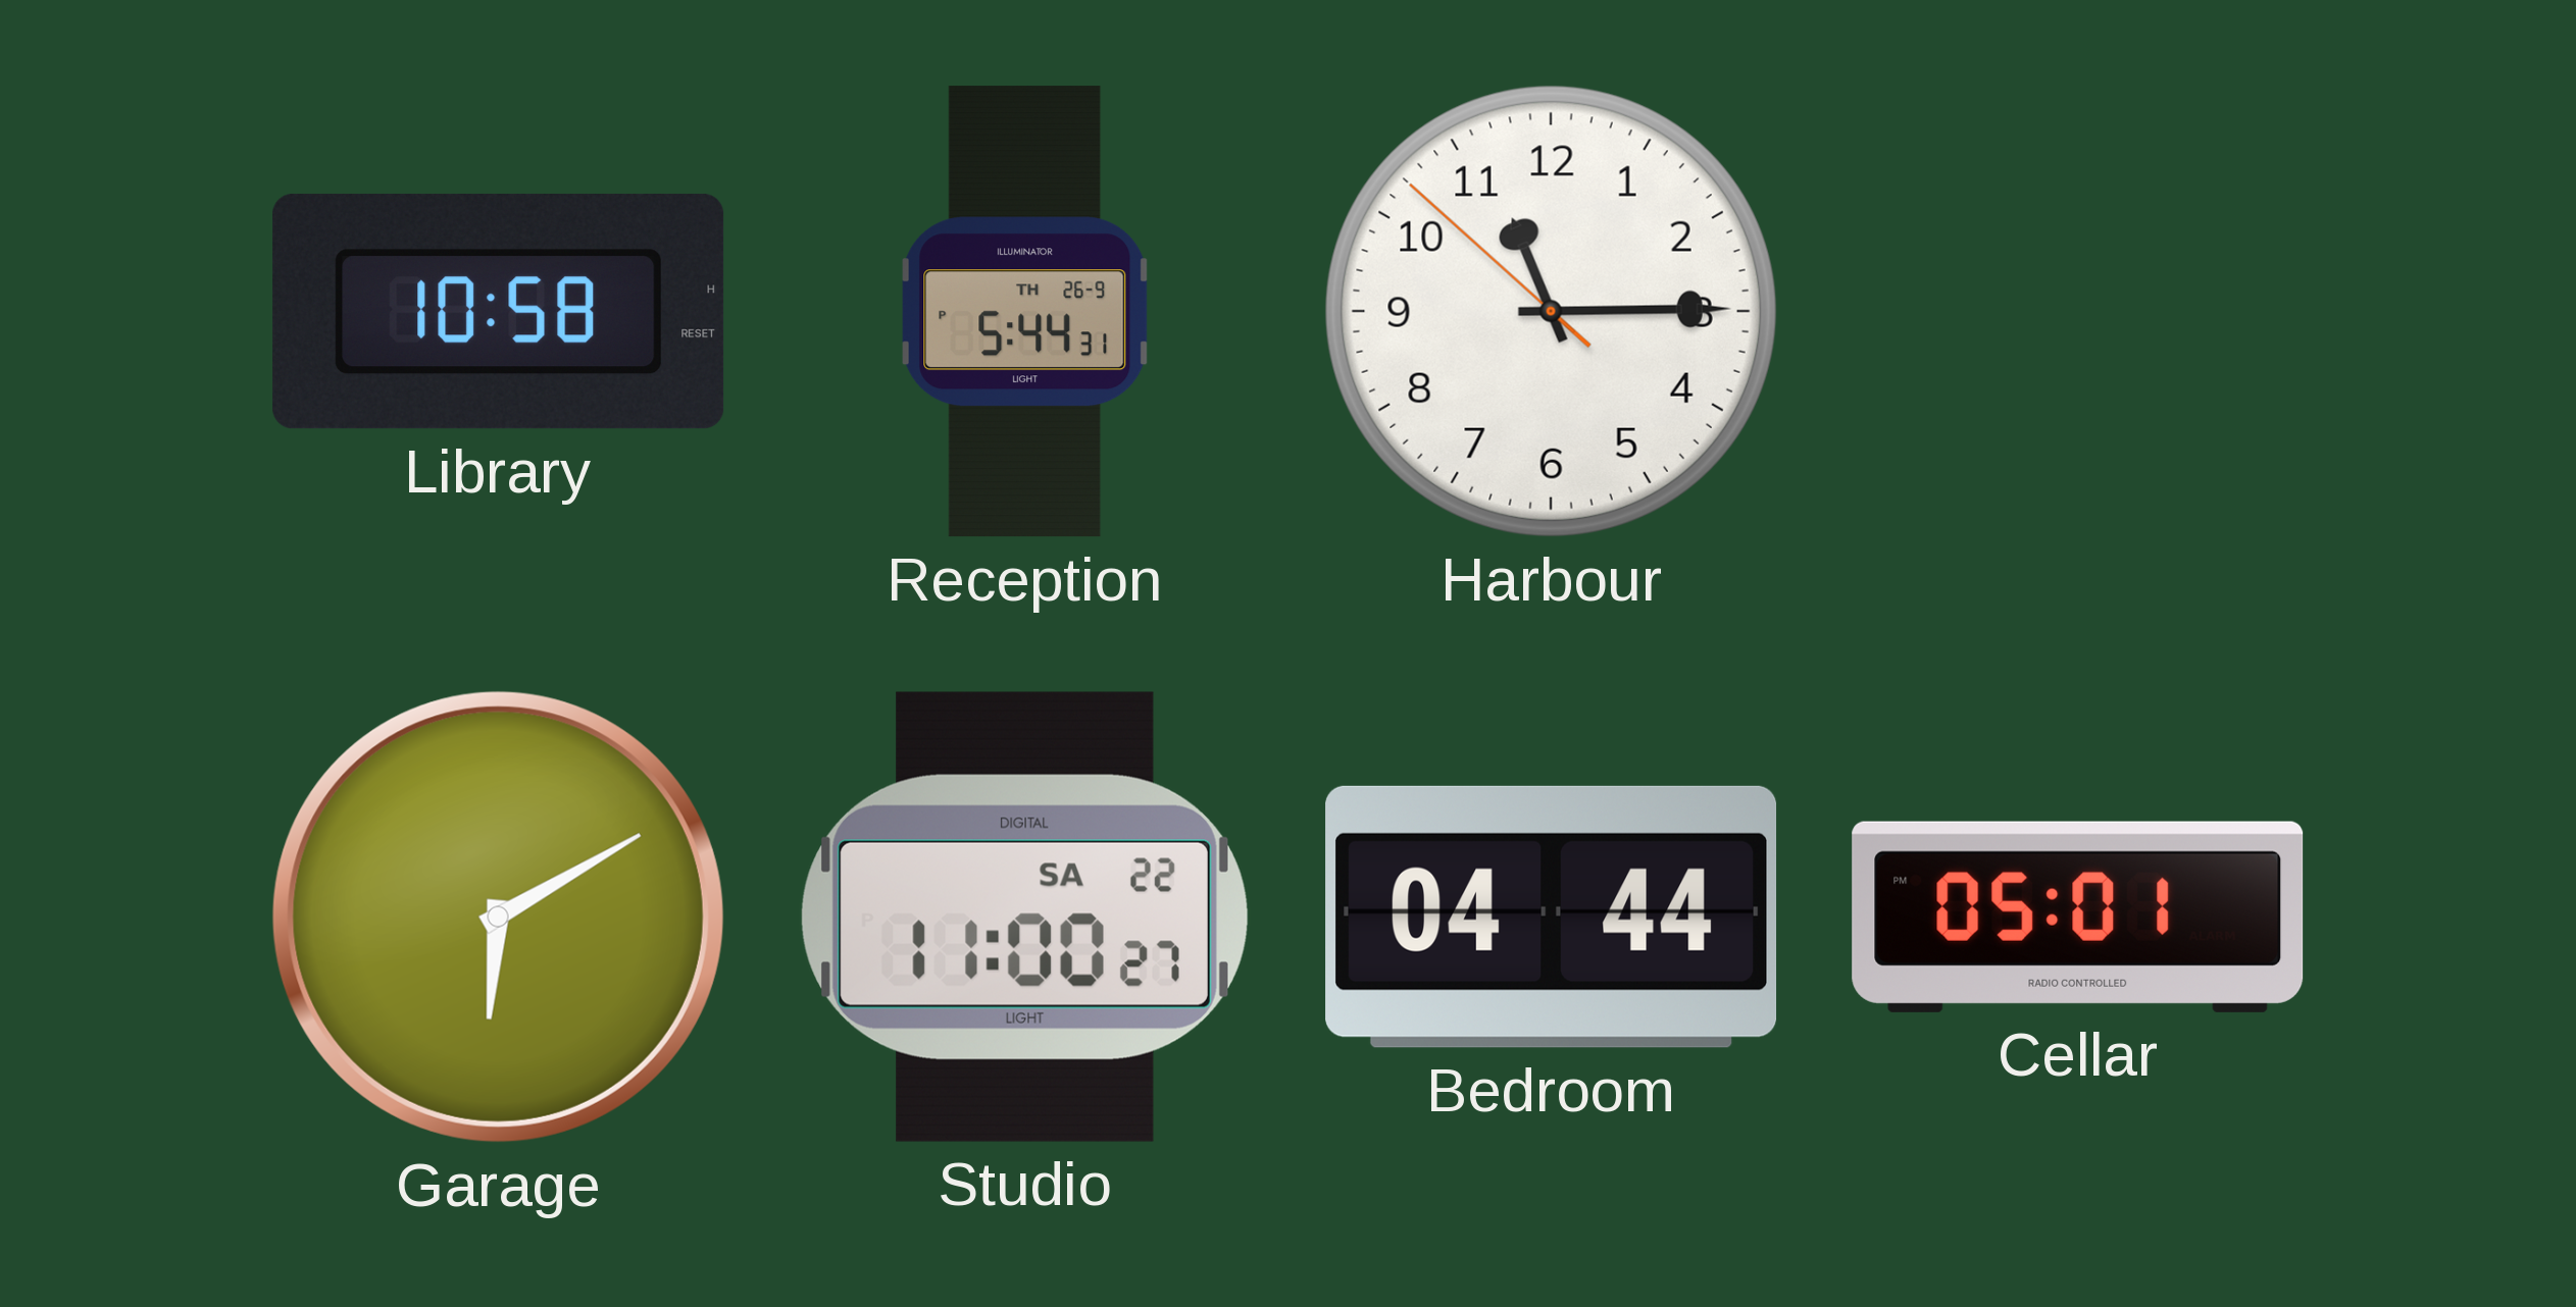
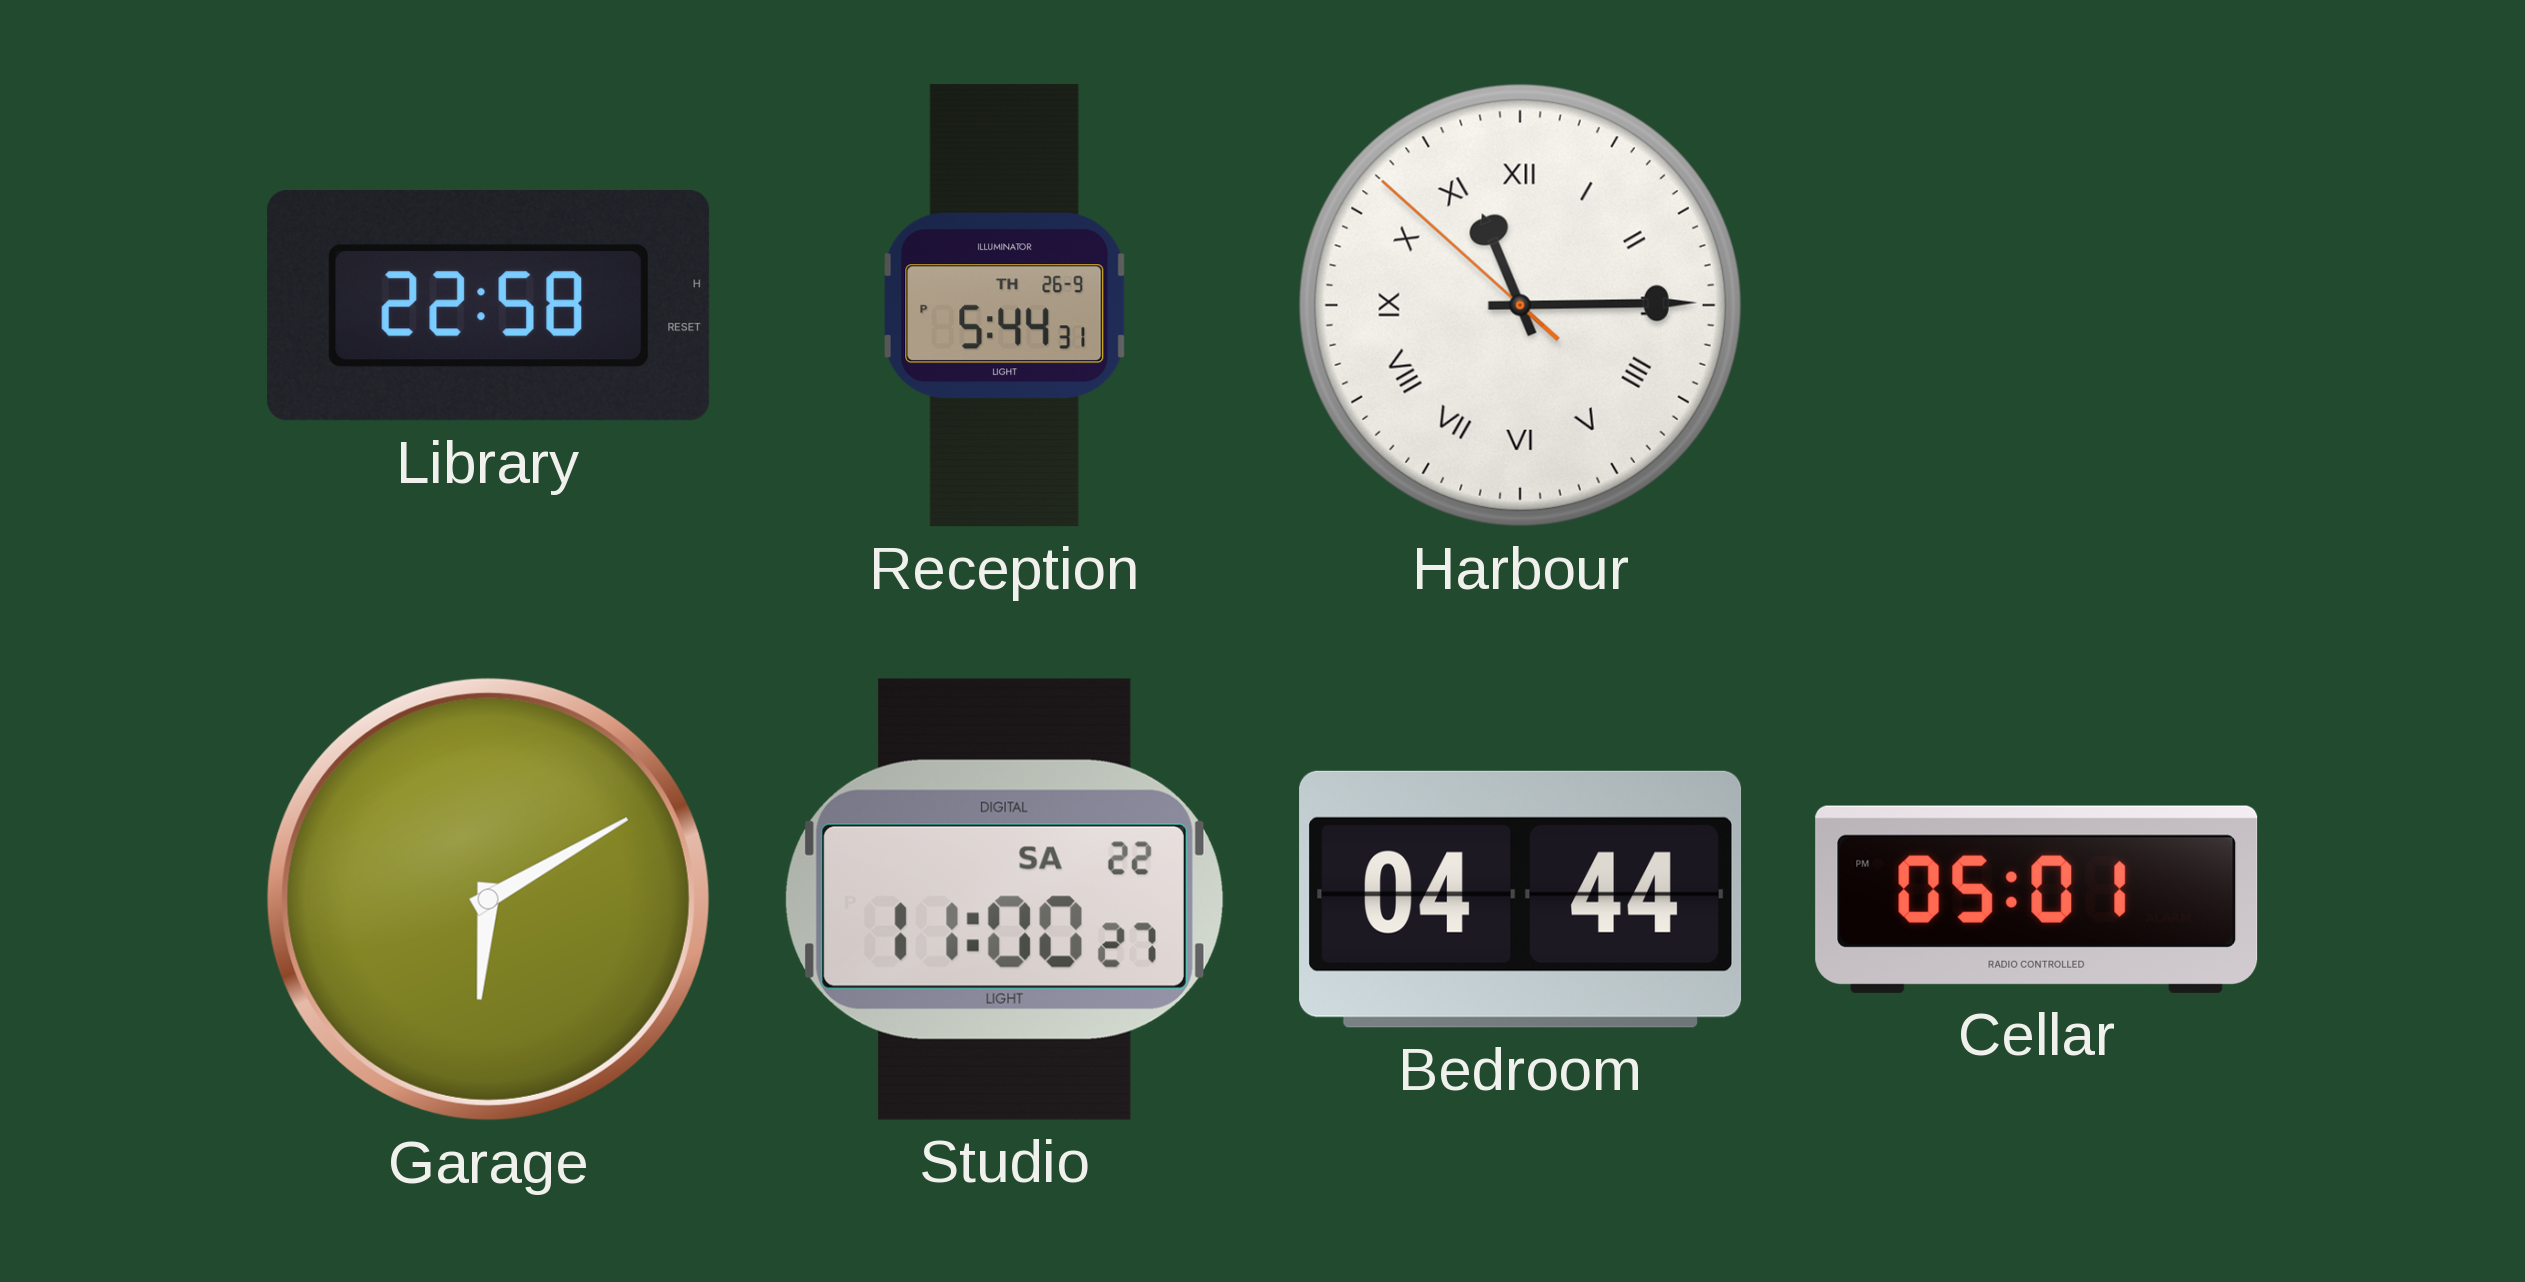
Library: 10:58 -> 22:58
Harbour numerals: Arabic -> Roman
